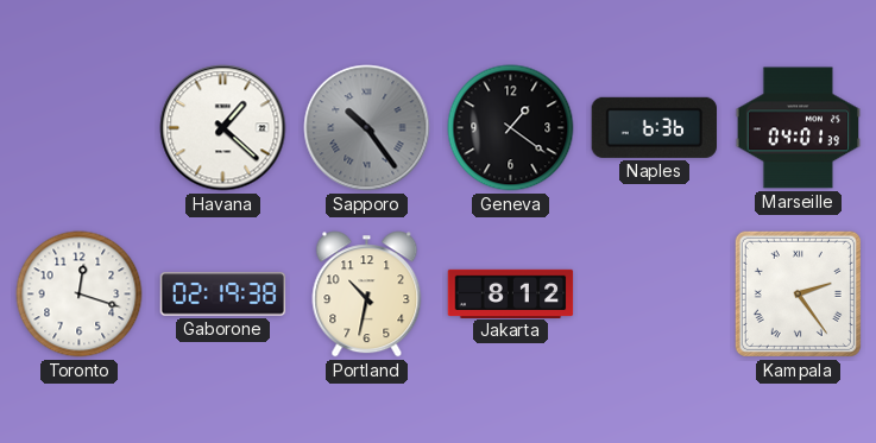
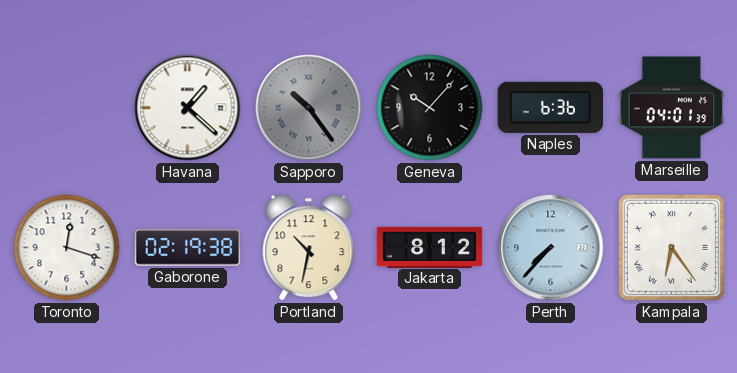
Geneva: 1:21 -> 10:07
Perth: none -> 7:37
Kampala: 2:24 -> 6:24
